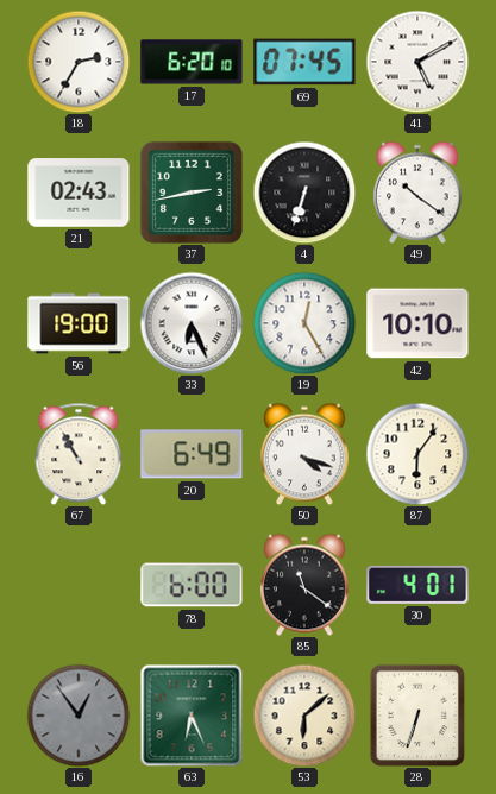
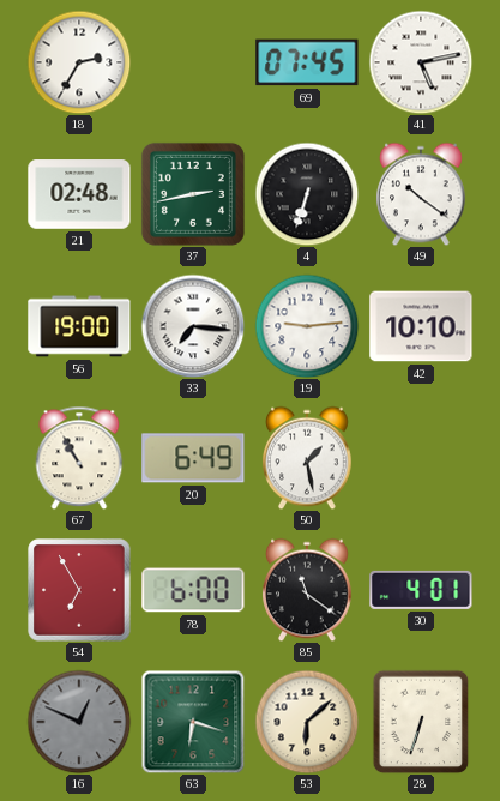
17: 6:20 -> none
41: 5:10 -> 5:13
21: 02:43 -> 02:48
33: 6:26 -> 7:16
19: 12:25 -> 9:14
50: 4:18 -> 1:28
87: 6:06 -> none
54: none -> 6:55
16: 12:54 -> 12:49
63: 6:26 -> 6:18
